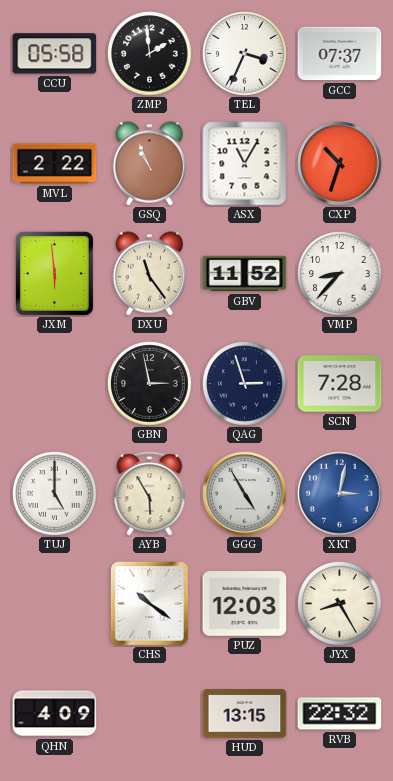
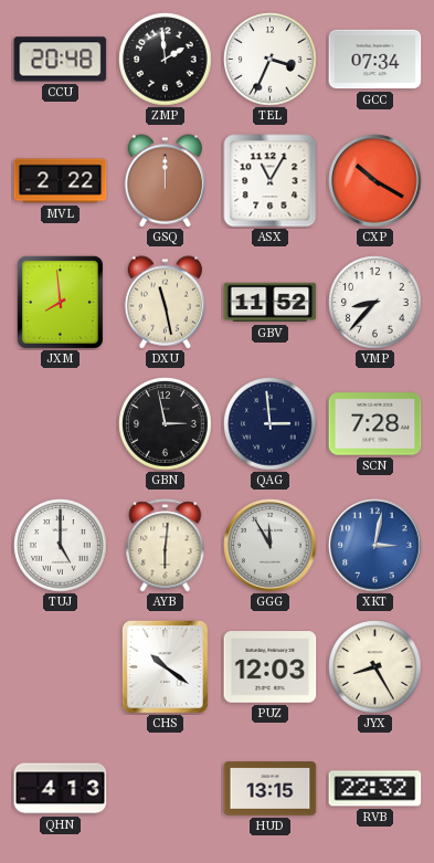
CCU: 05:58 -> 20:48
GCC: 07:37 -> 07:34
GSQ: 10:56 -> 12:00
CXP: 10:33 -> 10:20
JXM: 5:59 -> 7:59
DXU: 11:24 -> 11:28
QAG: 2:57 -> 2:59
AYB: 5:55 -> 6:01
GGG: 4:55 -> 11:55
QHN: 4:09 -> 4:13
